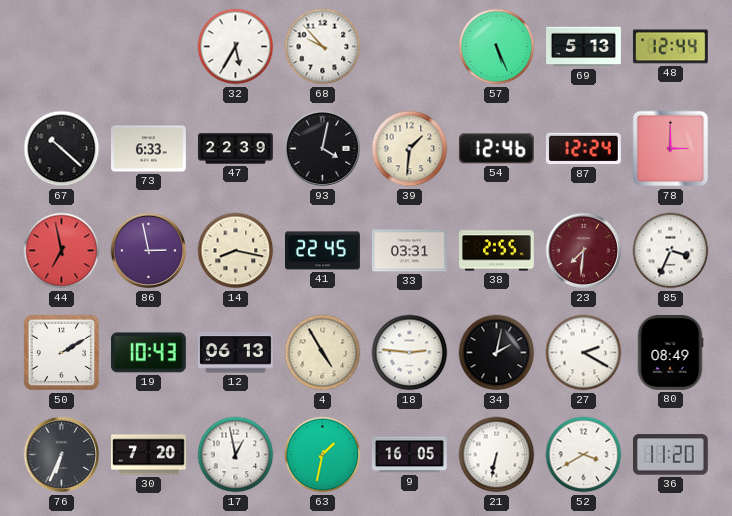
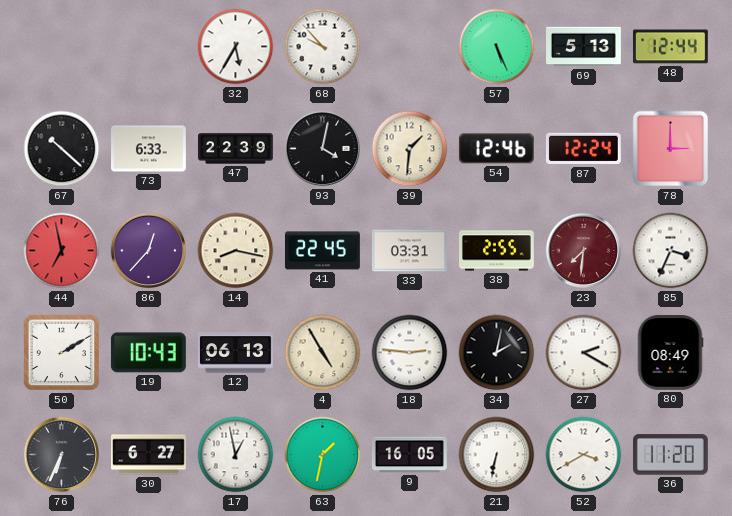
86: 2:58 -> 12:37
30: 7:20 -> 6:27
